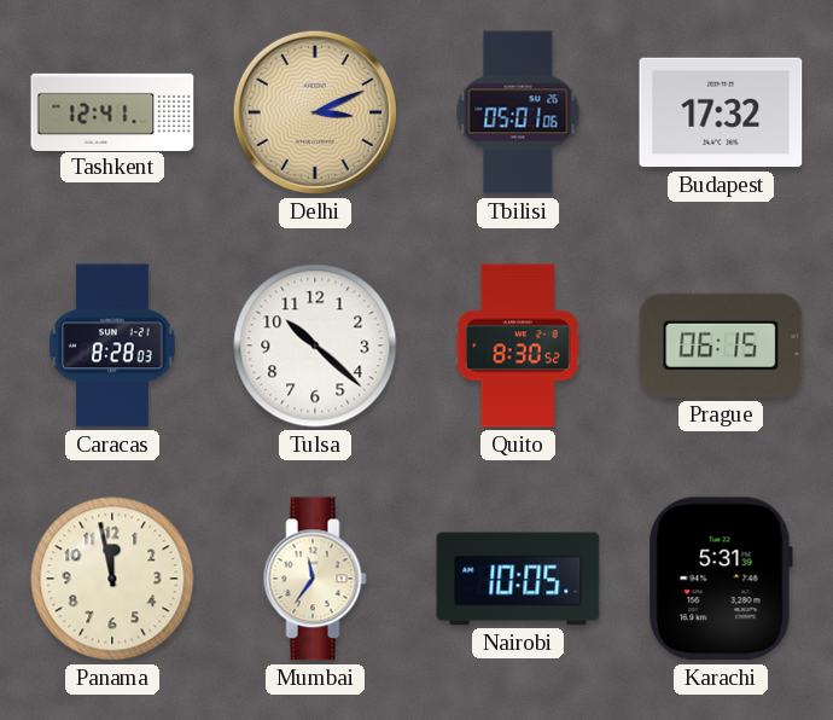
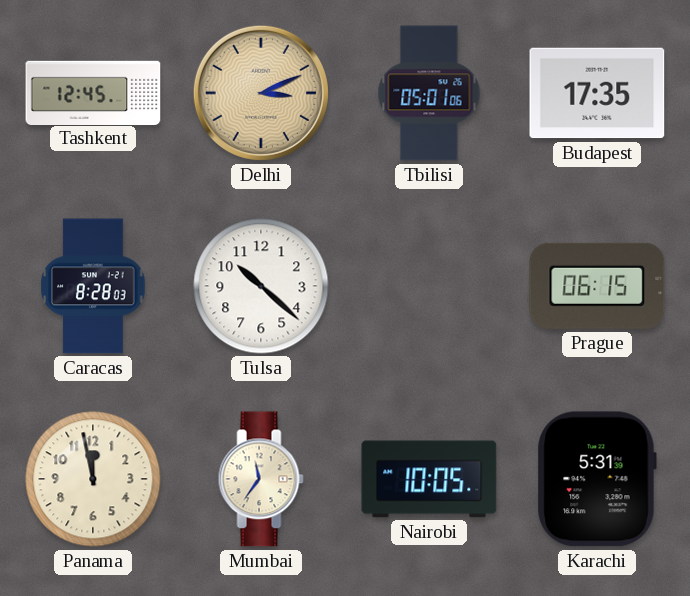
Tashkent: 12:41 -> 12:45
Budapest: 17:32 -> 17:35
Quito: 8:30 -> none
